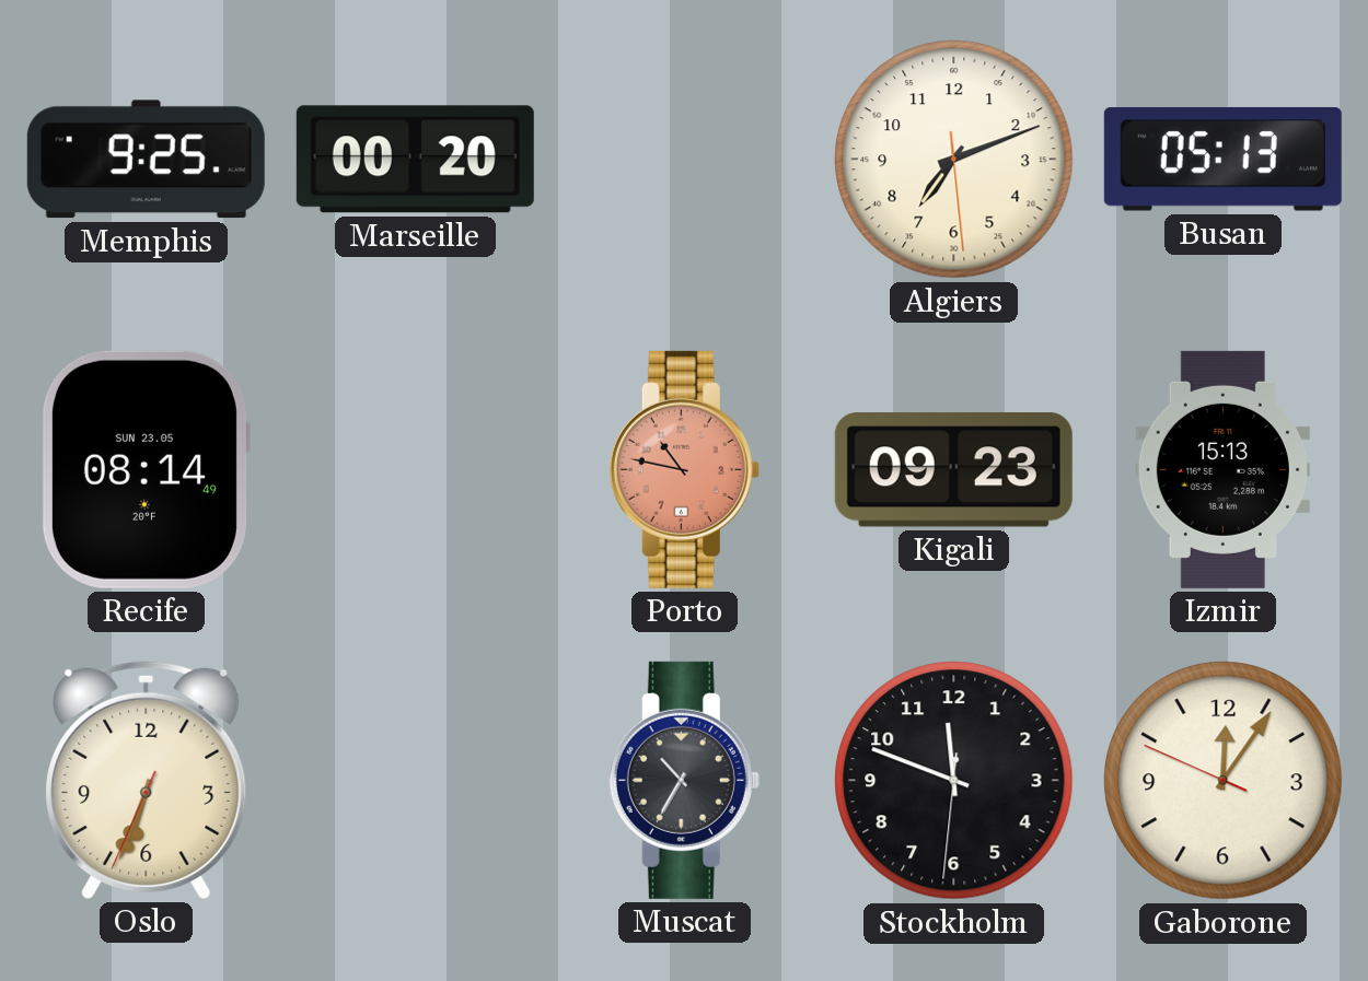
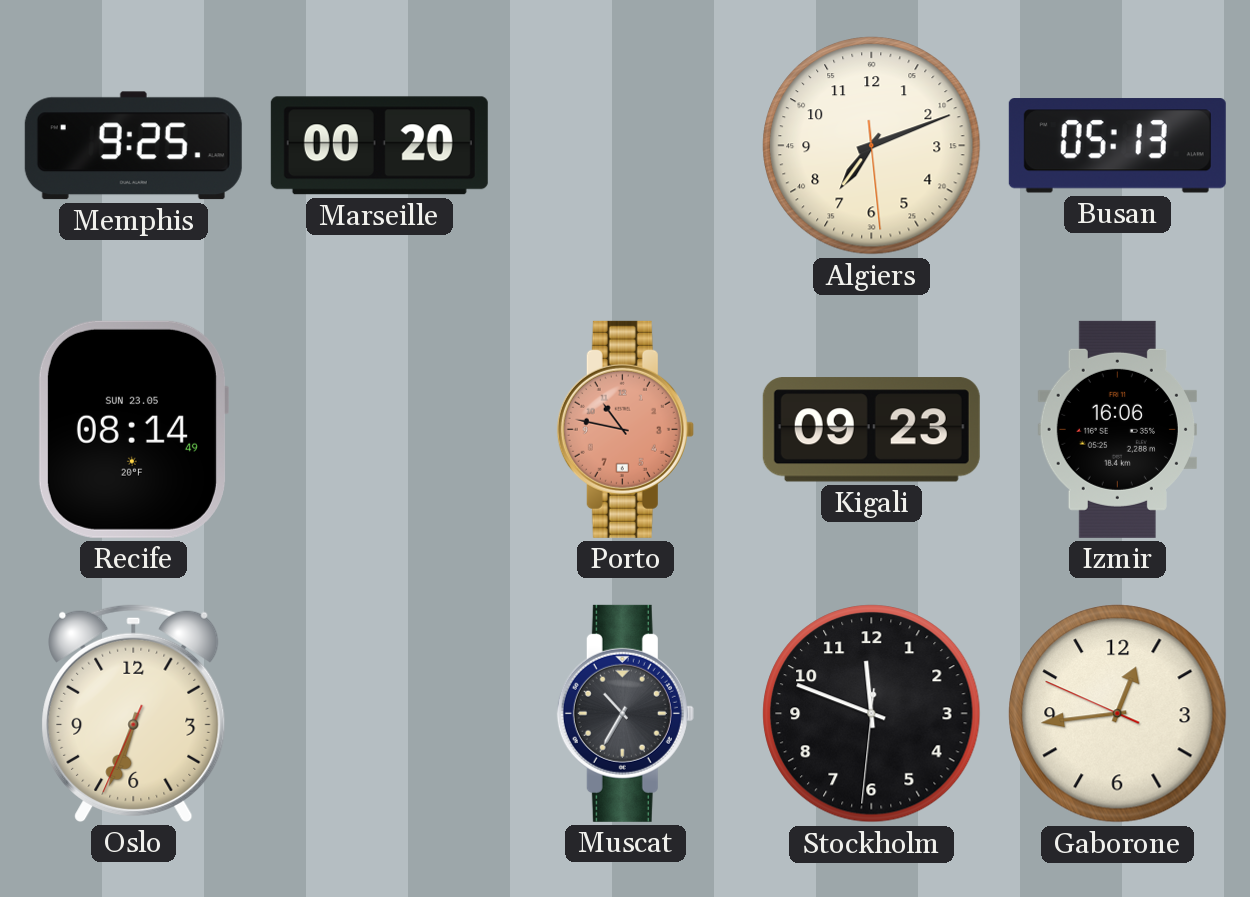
Izmir: 15:13 -> 16:06
Gaborone: 12:05 -> 12:43
